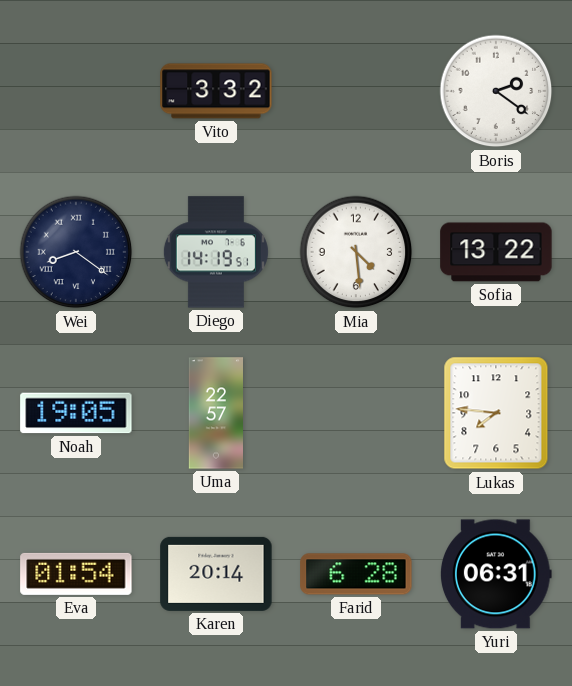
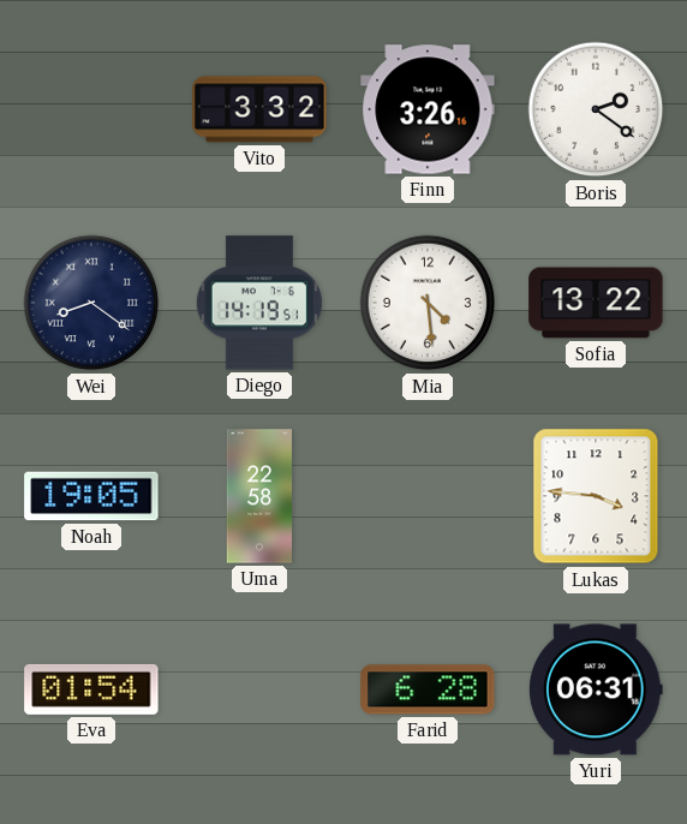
Finn: none -> 3:26
Uma: 22:57 -> 22:58
Lukas: 7:46 -> 3:46
Karen: 20:14 -> none
